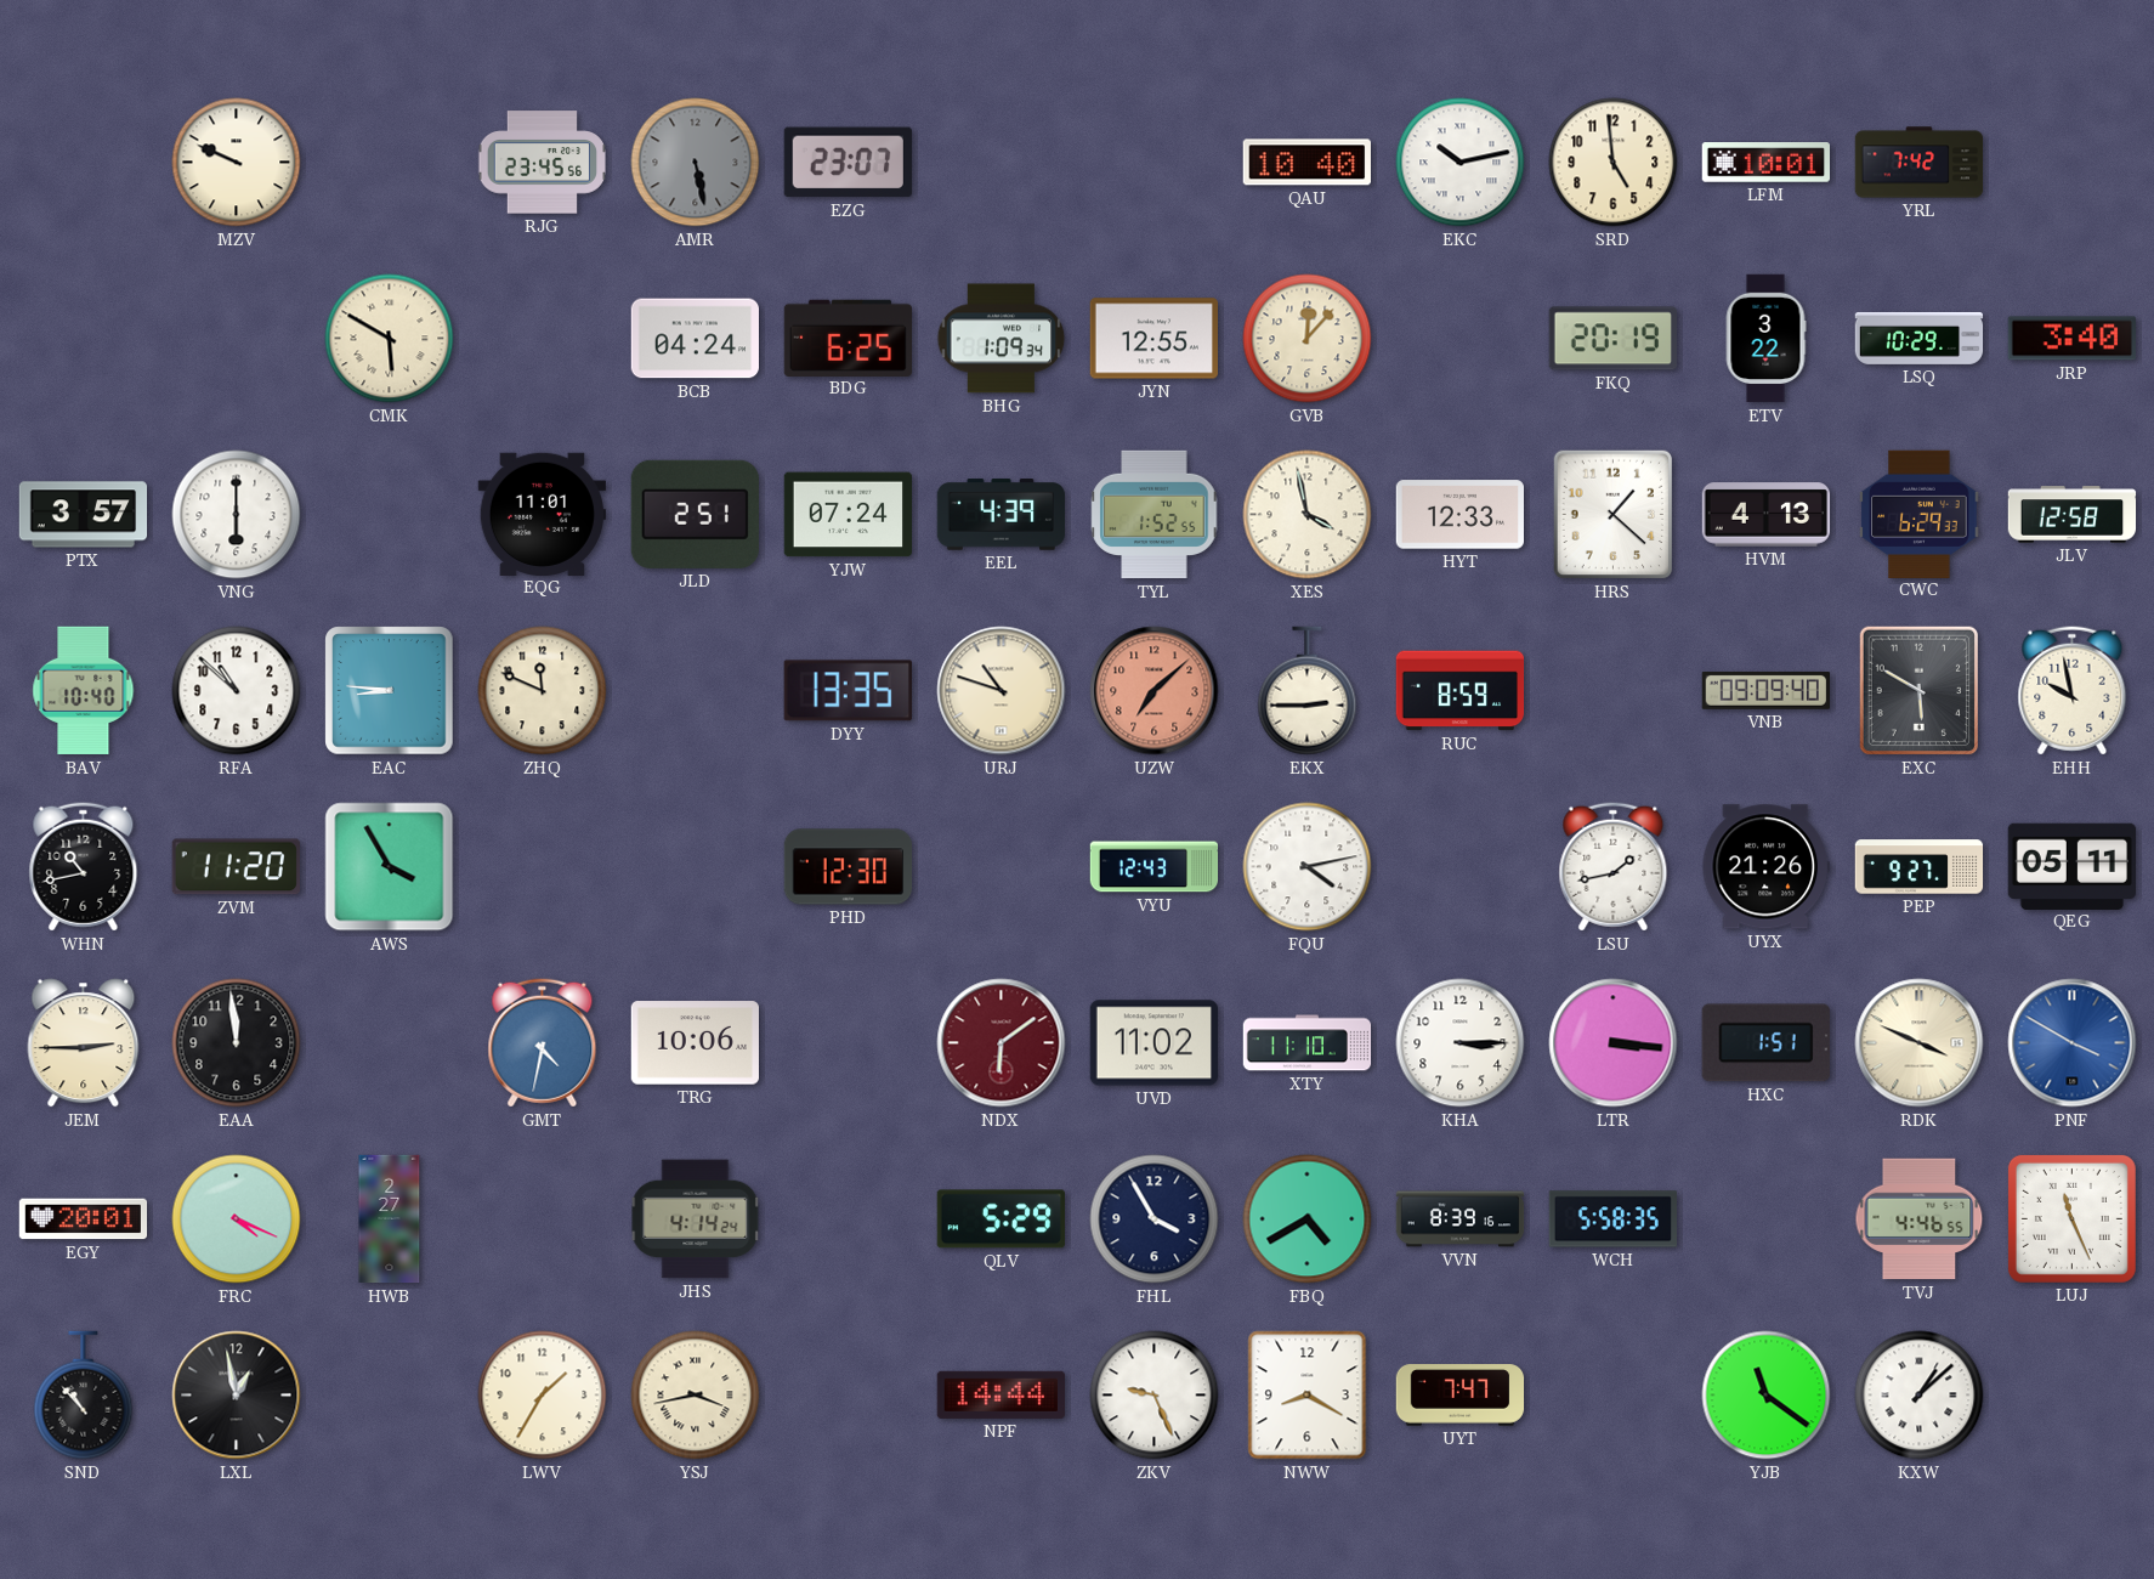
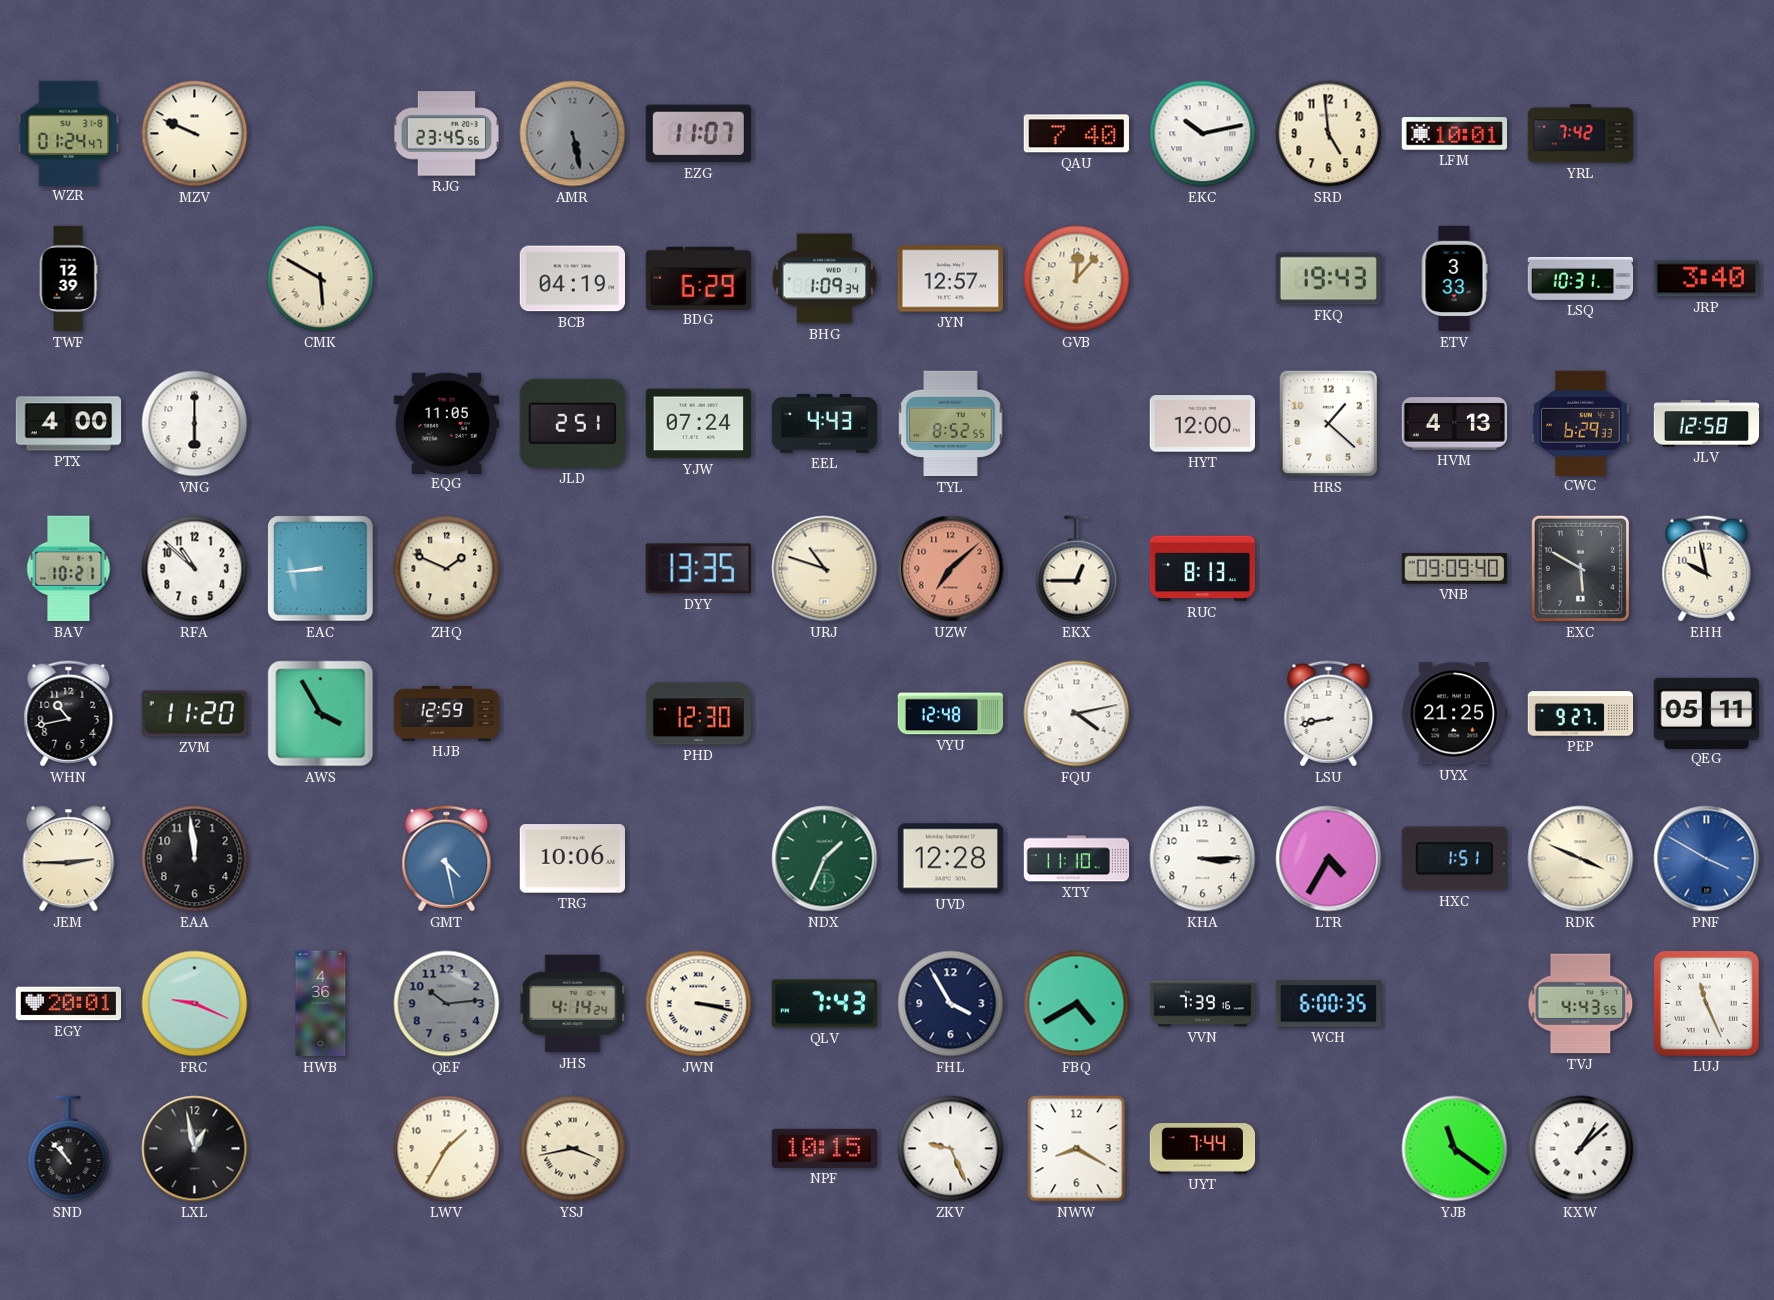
WZR: none -> 01:24
EZG: 23:07 -> 11:07
QAU: 10:40 -> 7:40
TWF: none -> 12:39
BCB: 04:24 -> 04:19
BDG: 6:25 -> 6:29
JYN: 12:55 -> 12:57
FKQ: 20:19 -> 19:43
ETV: 3:22 -> 3:33
LSQ: 10:29 -> 10:31
PTX: 3:57 -> 4:00
EQG: 11:01 -> 11:05
EEL: 4:39 -> 4:43
TYL: 1:52 -> 8:52
XES: 3:58 -> none
HYT: 12:33 -> 12:00
BAV: 10:40 -> 10:21
EAC: 8:46 -> 8:44
ZHQ: 11:49 -> 1:49
EKX: 2:45 -> 12:45
RUC: 8:59 -> 8:13
HJB: none -> 12:59
VYU: 12:43 -> 12:48
LSU: 1:43 -> 8:43
UYX: 21:26 -> 21:25
GMT: 4:32 -> 4:28
NDX: 6:09 -> 1:34
NDX dial: burgundy -> green
UVD: 11:02 -> 12:28
LTR: 3:16 -> 4:35
FRC: 4:19 -> 9:19
HWB: 2:27 -> 4:36
QEF: none -> 10:14
JWN: none -> 3:17
QLV: 5:29 -> 7:43
VVN: 8:39 -> 7:39
WCH: 5:58 -> 6:00
TVJ: 4:46 -> 4:43
NPF: 14:44 -> 10:15
UYT: 7:47 -> 7:44
